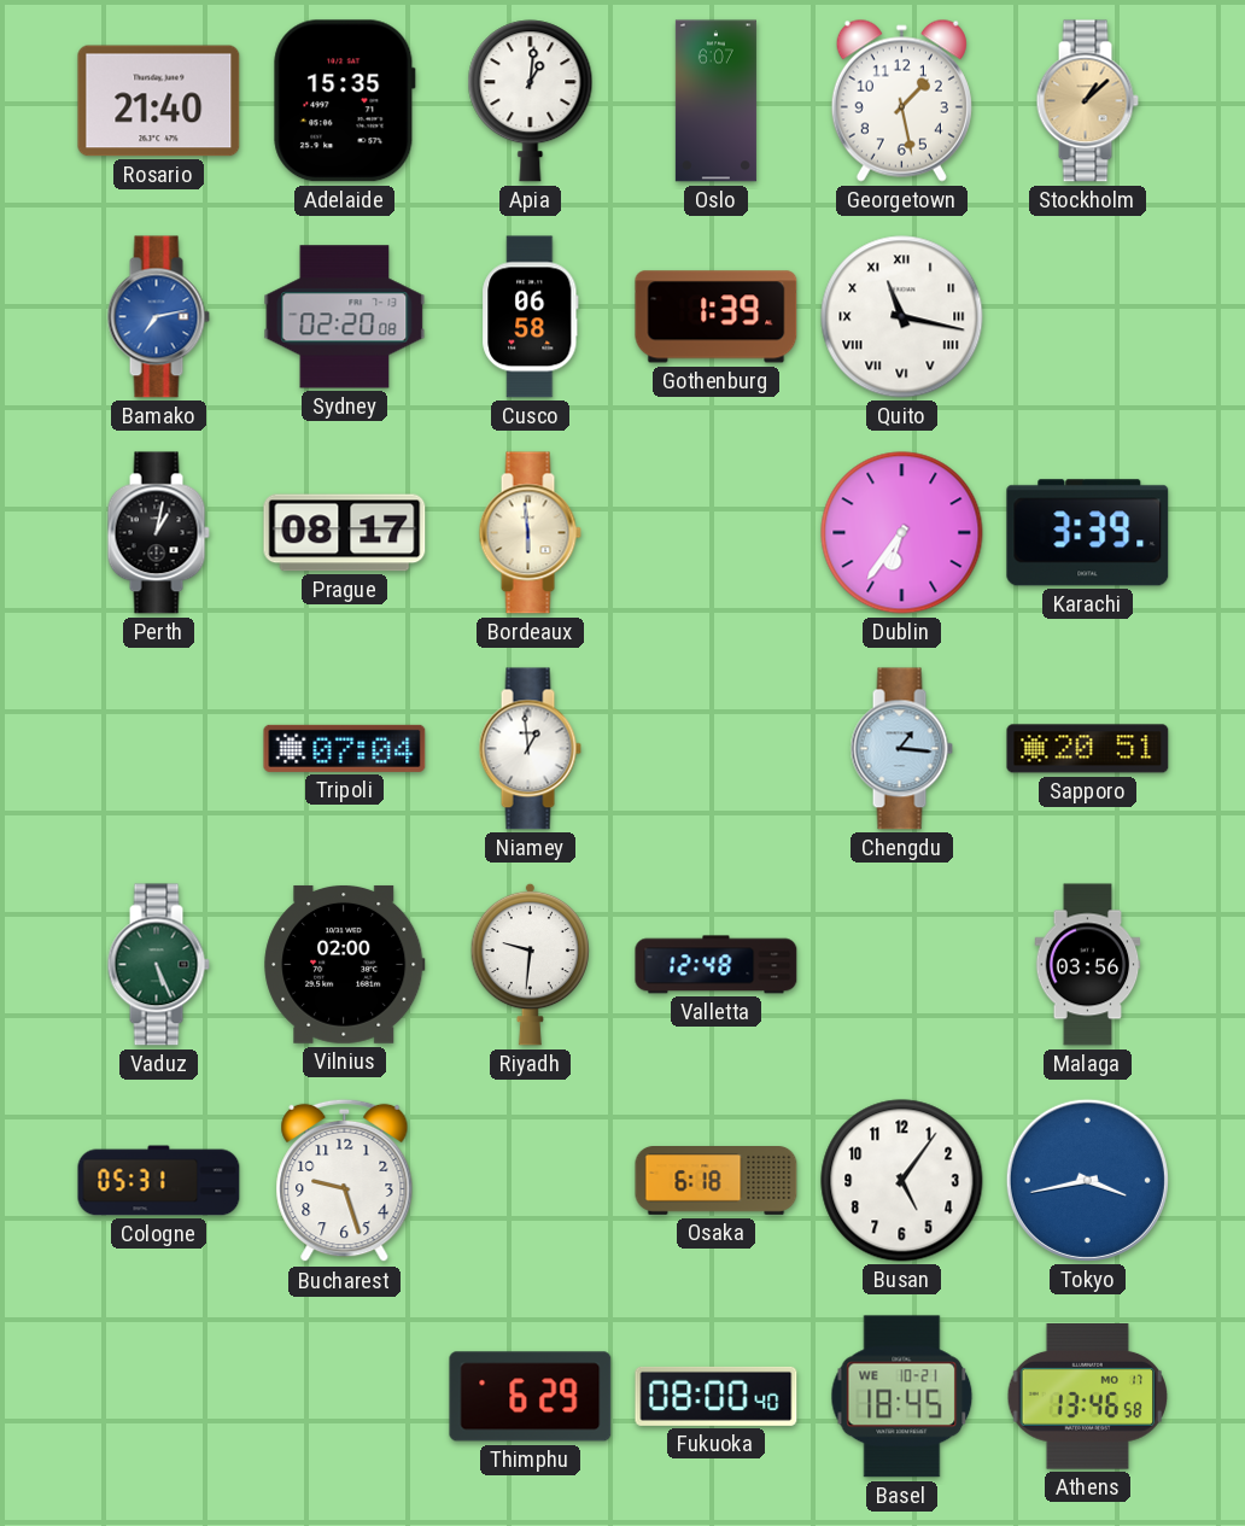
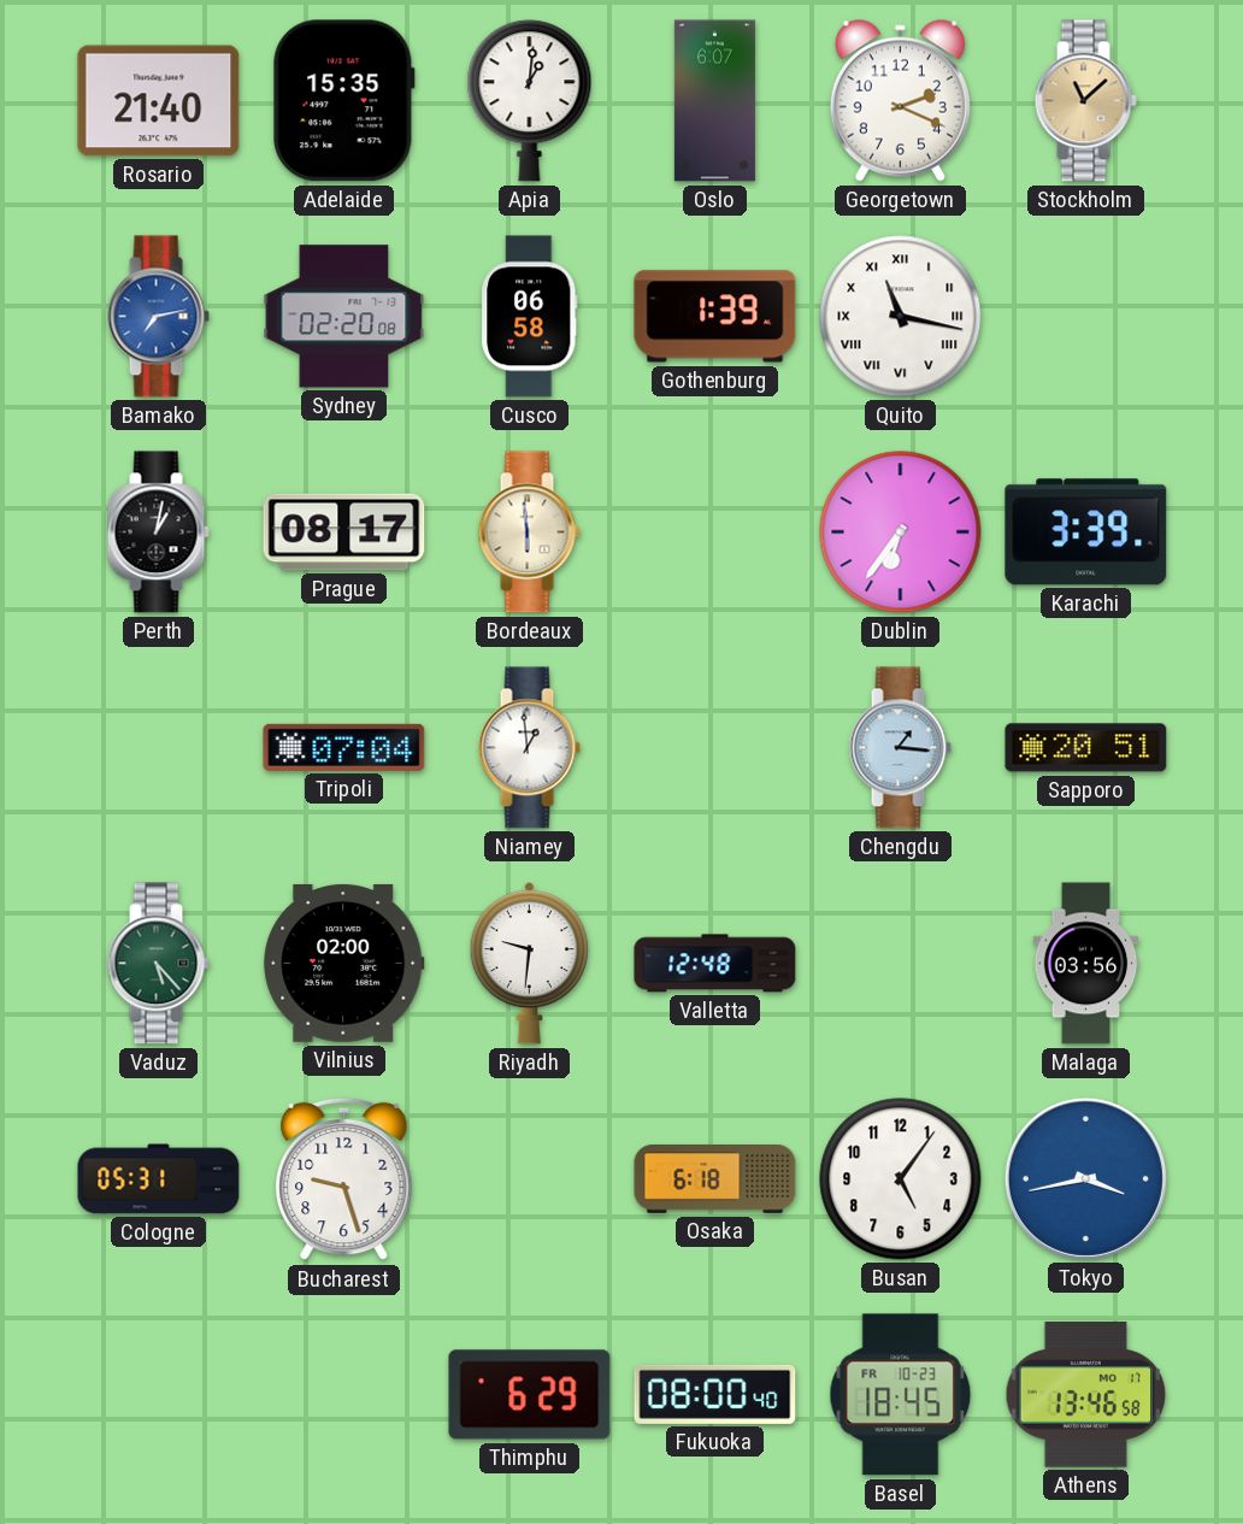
Georgetown: 1:28 -> 2:19
Stockholm: 1:08 -> 11:08
Vaduz: 5:26 -> 5:23
Basel date: WE 10-21 -> FR 10-23
